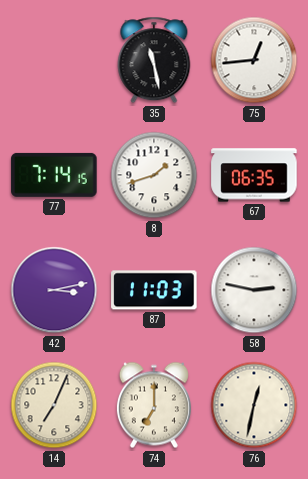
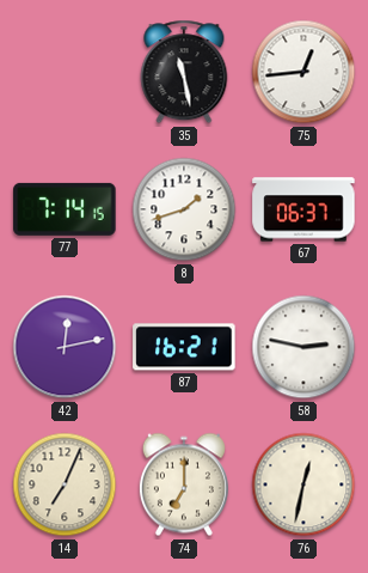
67: 06:35 -> 06:37
42: 3:13 -> 12:13
87: 11:03 -> 16:21
